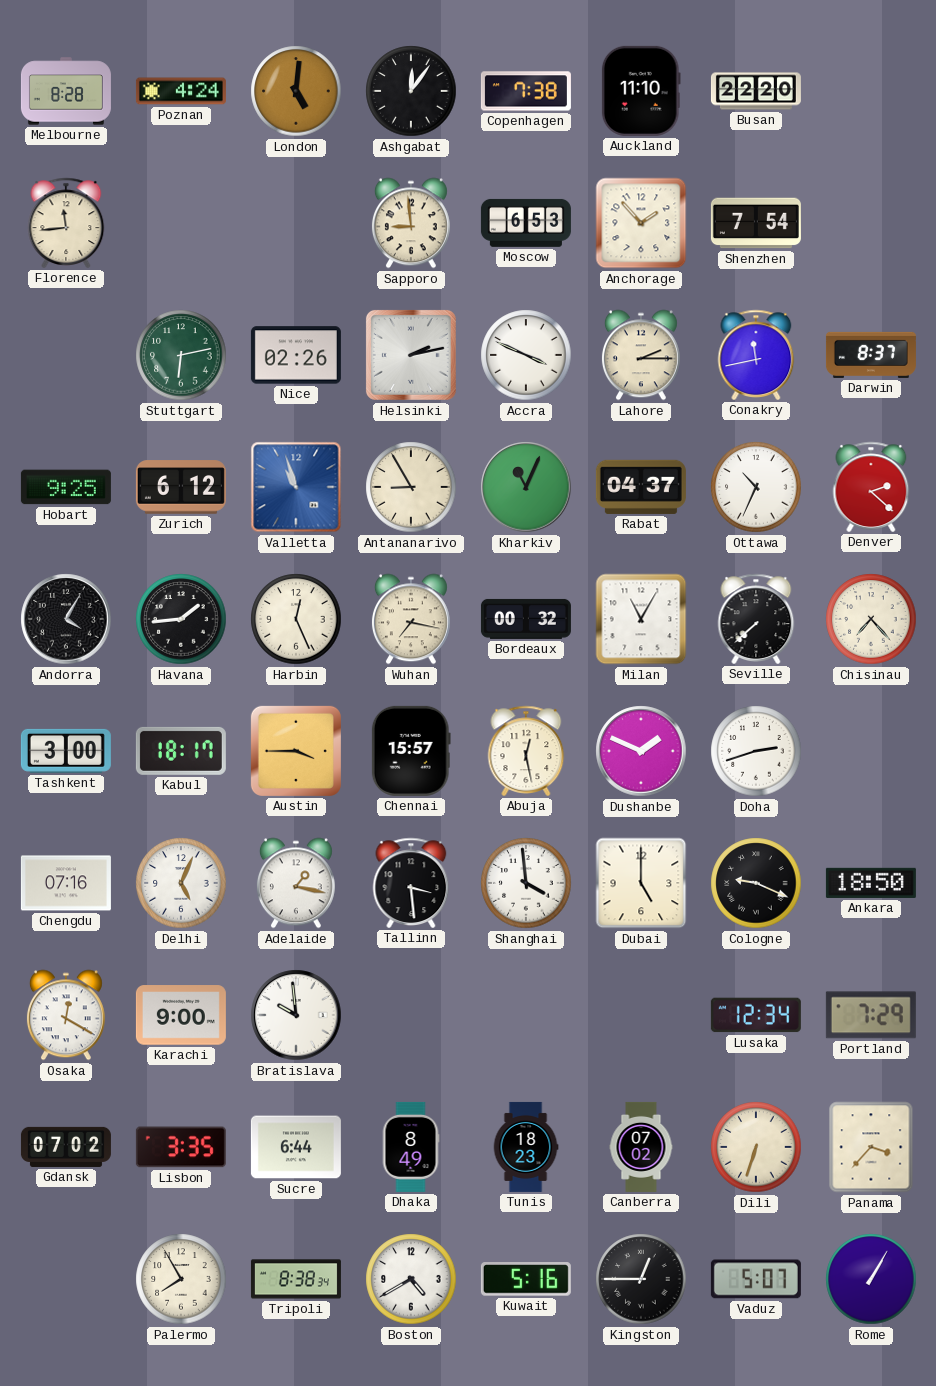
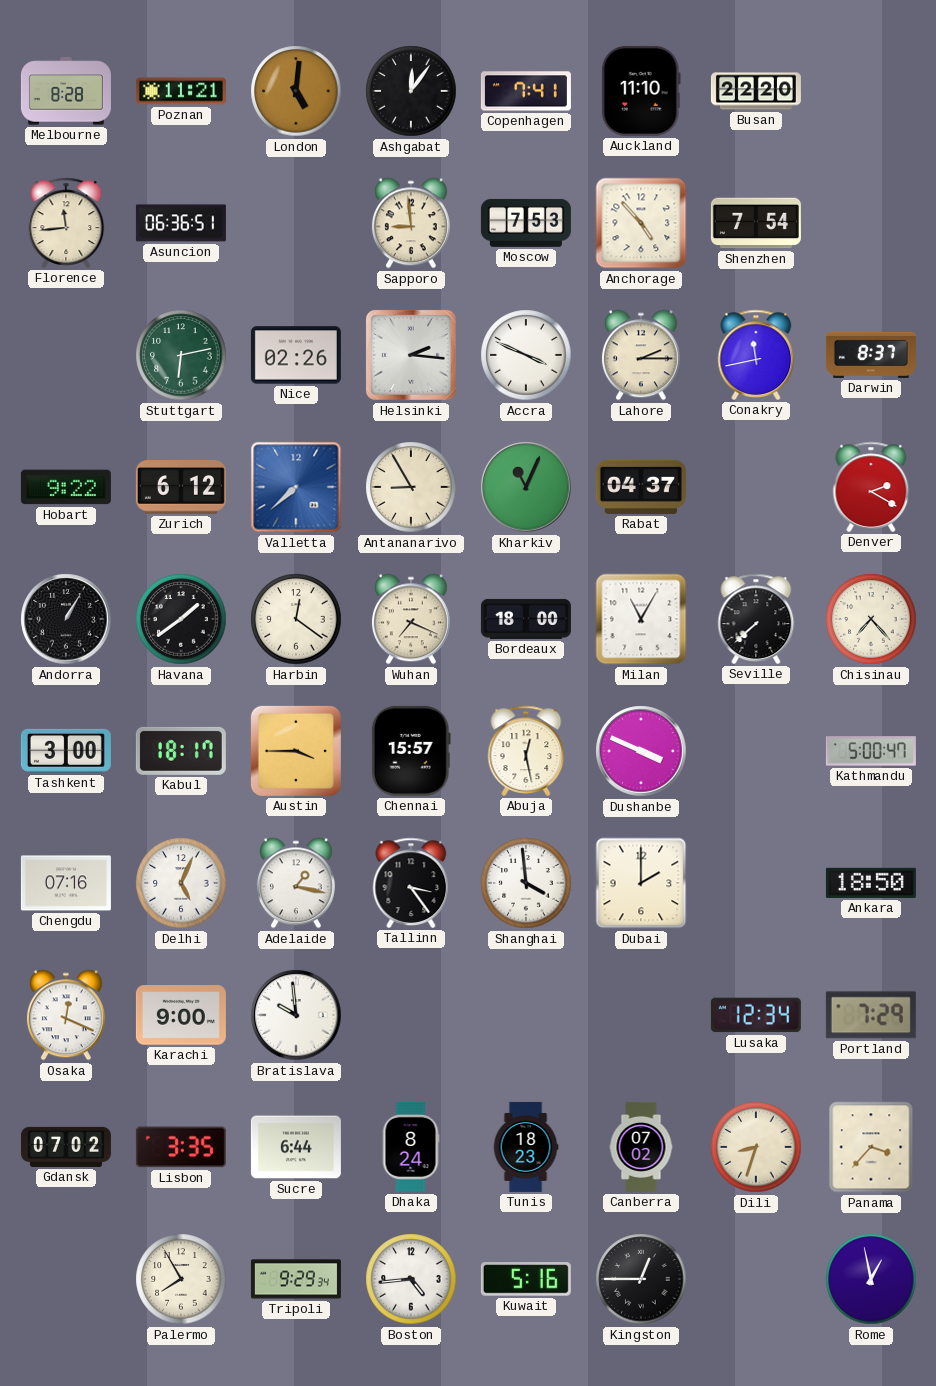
Poznan: 4:24 -> 11:21
Copenhagen: 7:38 -> 7:41
Asuncion: none -> 06:36
Moscow: 6:53 -> 7:53
Anchorage: 1:53 -> 4:53
Helsinki: 2:13 -> 2:16
Hobart: 9:25 -> 9:22
Valletta: 10:57 -> 7:38
Ottawa: 10:34 -> none
Denver: 2:22 -> 2:20
Andorra: 4:05 -> 1:05
Havana: 1:44 -> 1:39
Harbin: 12:26 -> 12:21
Wuhan: 7:17 -> 7:19
Bordeaux: 00:32 -> 18:00
Dushanbe: 1:49 -> 3:49
Doha: 2:42 -> none
Kathmandu: none -> 5:00
Tallinn: 3:29 -> 3:24
Dubai: 5:00 -> 2:00
Cologne: 9:19 -> none
Osaka: 12:20 -> 12:19
Dhaka: 8:49 -> 8:24
Dili: 6:33 -> 8:33
Tripoli: 8:38 -> 9:29
Boston: 4:40 -> 4:44
Vaduz: 5:07 -> none
Rome: 1:05 -> 12:58
